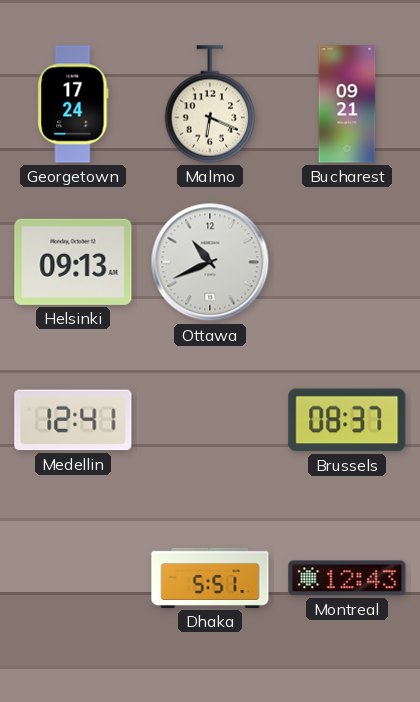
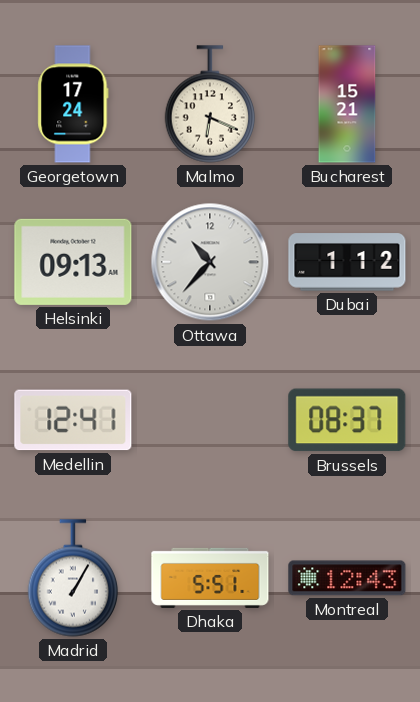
Bucharest: 09:21 -> 15:21
Ottawa: 10:41 -> 10:37
Dubai: none -> 1:12
Madrid: none -> 1:05
